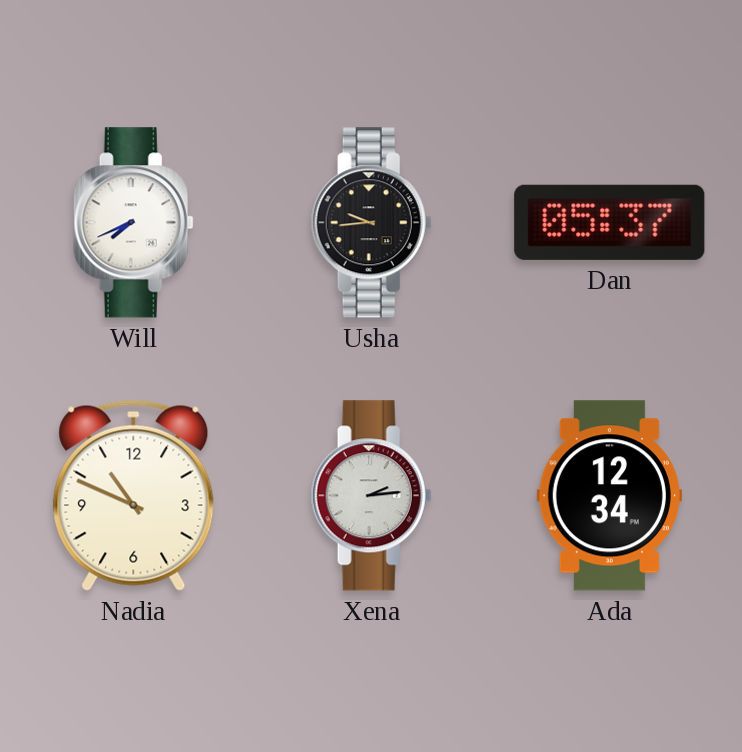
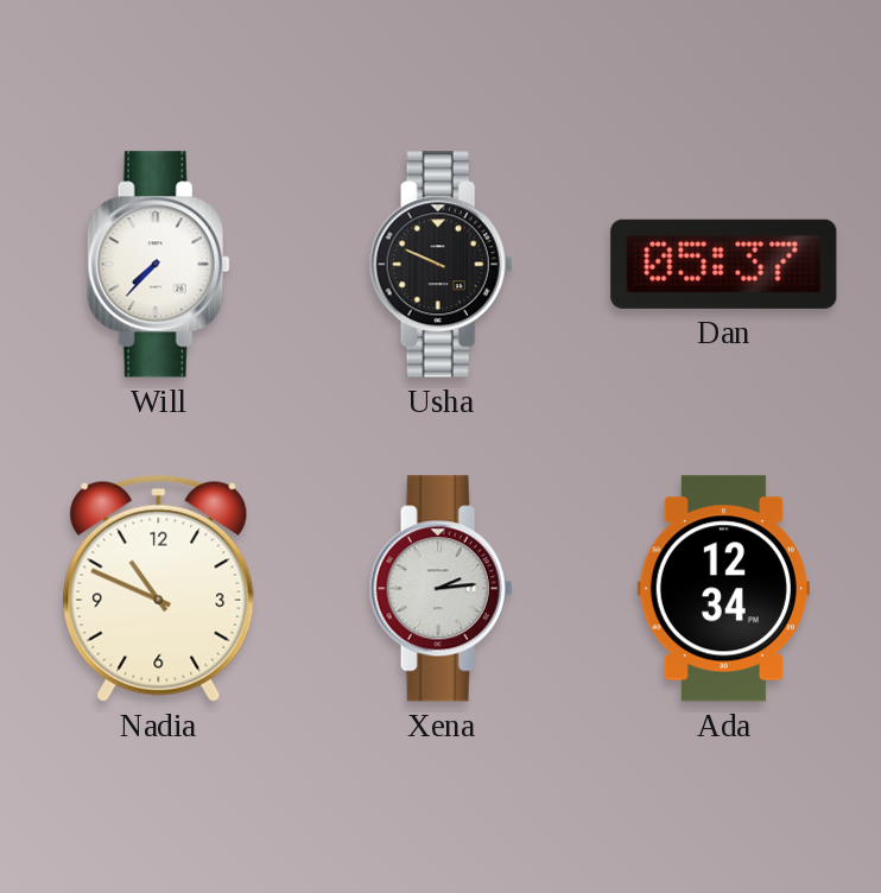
Will: 7:41 -> 7:37
Usha: 9:44 -> 9:49
